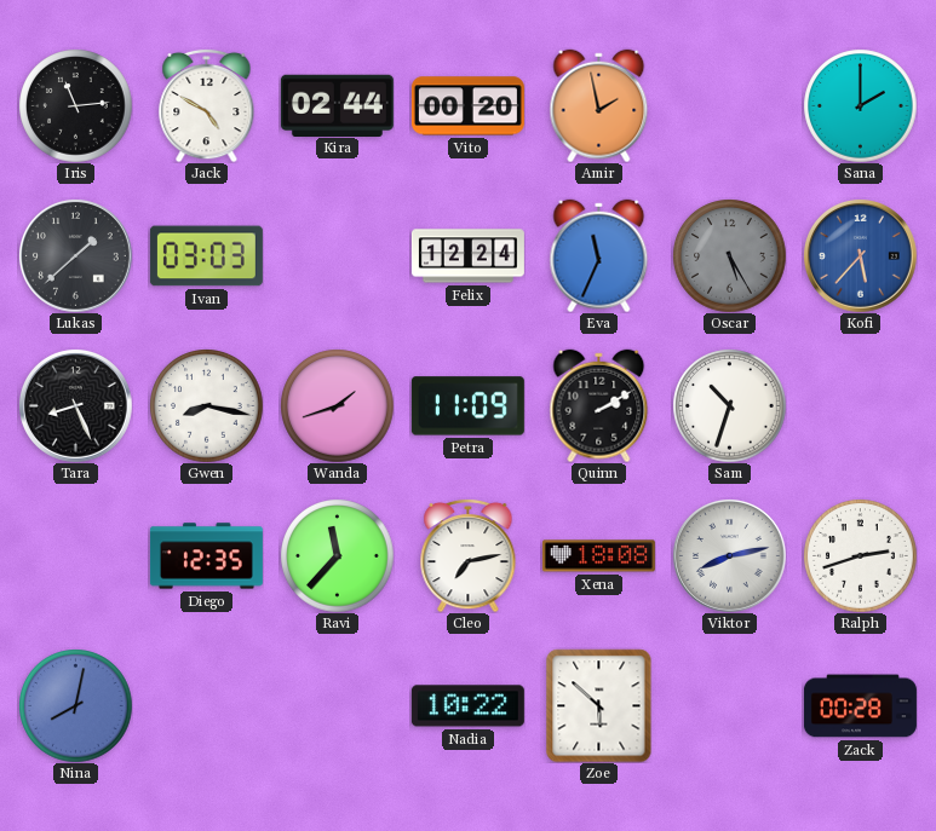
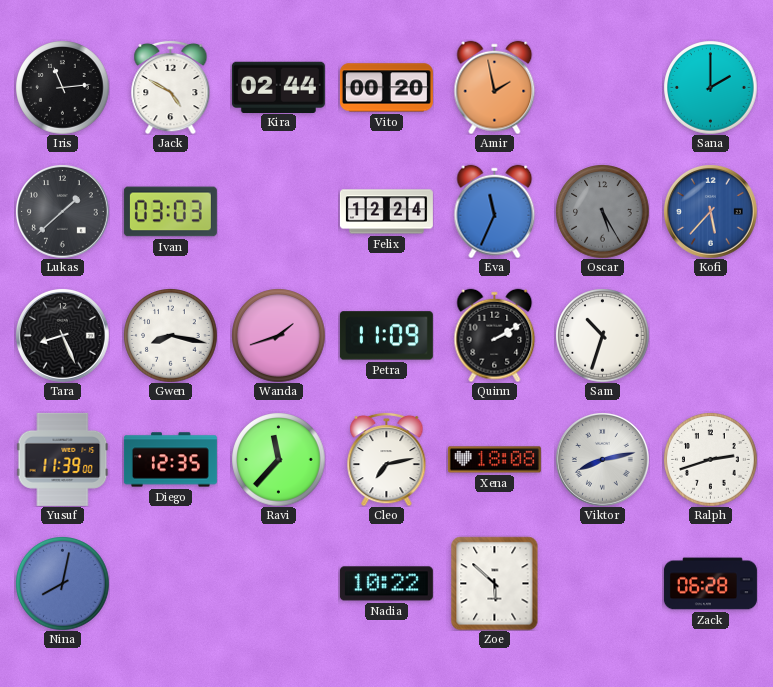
Yusuf: none -> 11:39
Zack: 00:28 -> 06:28
